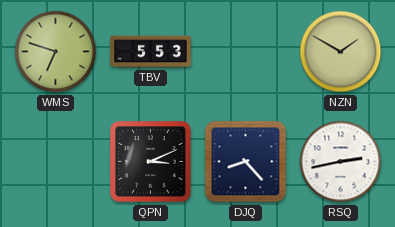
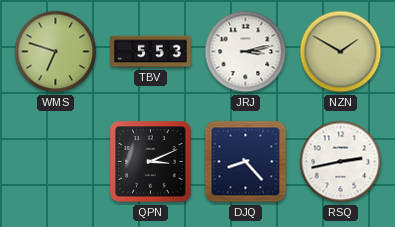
JRJ: none -> 3:13
